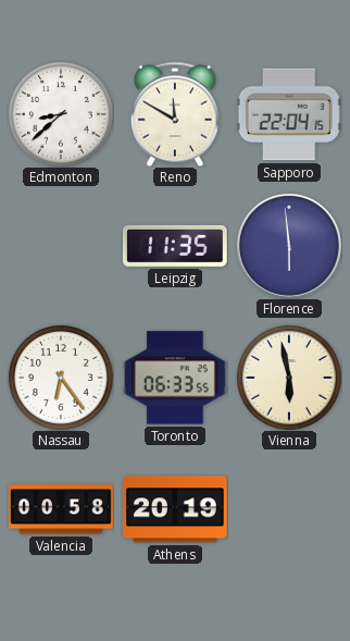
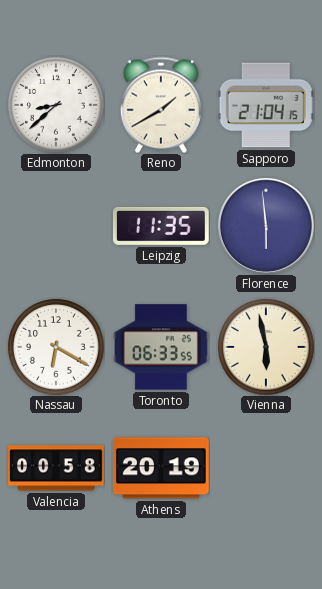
Reno: 11:50 -> 1:40
Sapporo: 22:04 -> 21:04
Nassau: 6:24 -> 6:20
